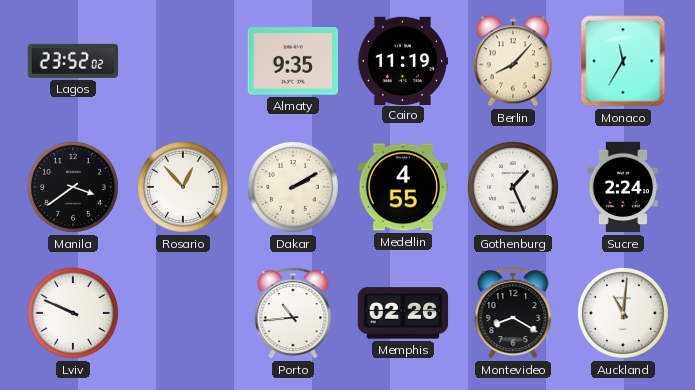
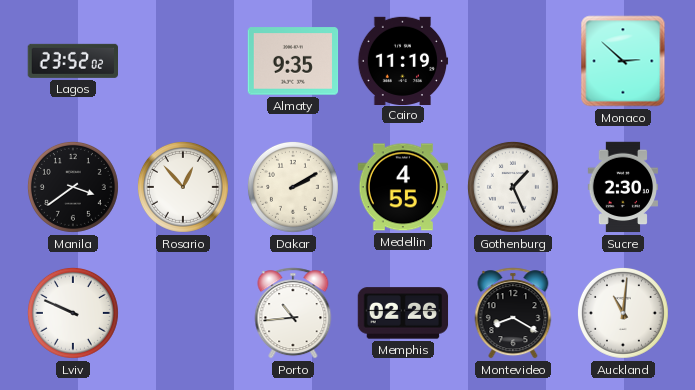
Berlin: 8:07 -> none
Monaco: 11:35 -> 2:52
Sucre: 2:24 -> 2:30
